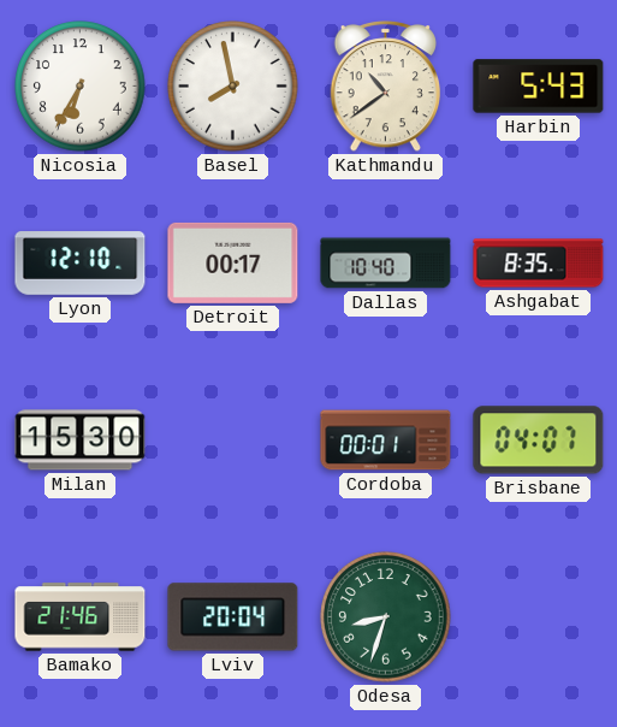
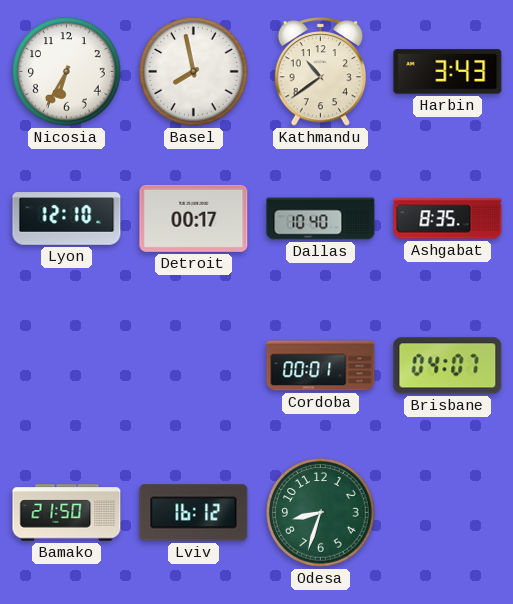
Harbin: 5:43 -> 3:43
Milan: 15:30 -> none
Bamako: 21:46 -> 21:50
Lviv: 20:04 -> 16:12
